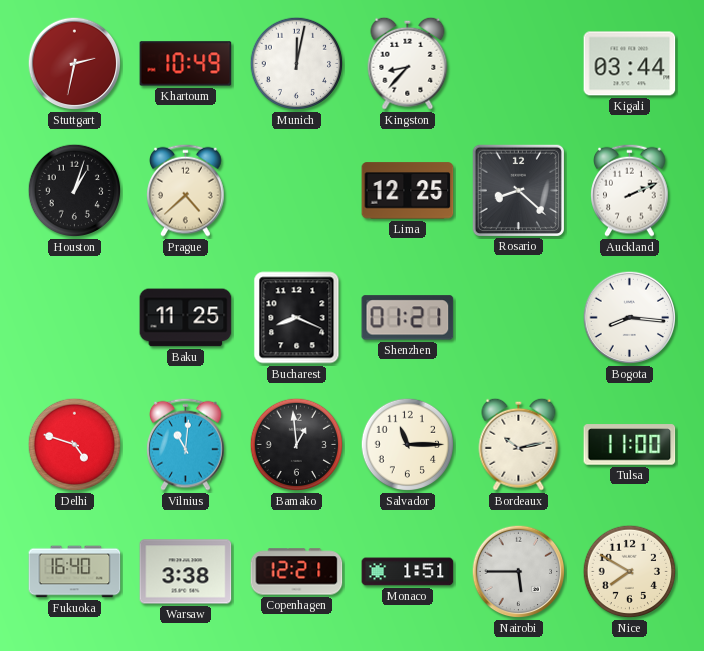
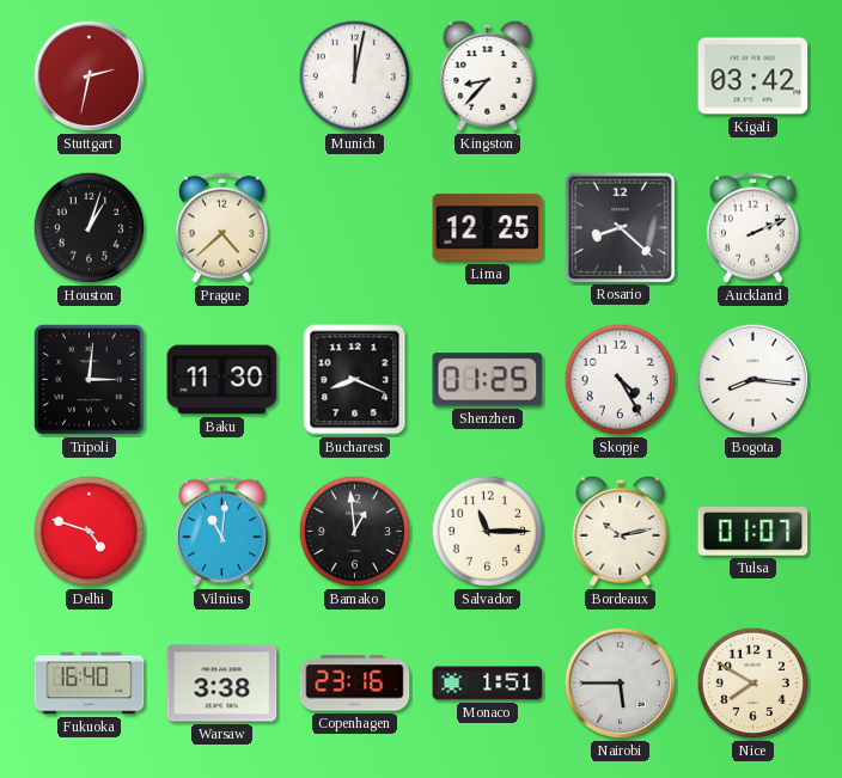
Khartoum: 10:49 -> none
Kigali: 03:44 -> 03:42
Tripoli: none -> 3:01
Baku: 11:25 -> 11:30
Shenzhen: 01:21 -> 01:25
Skopje: none -> 4:25
Tulsa: 11:00 -> 01:07
Copenhagen: 12:21 -> 23:16
